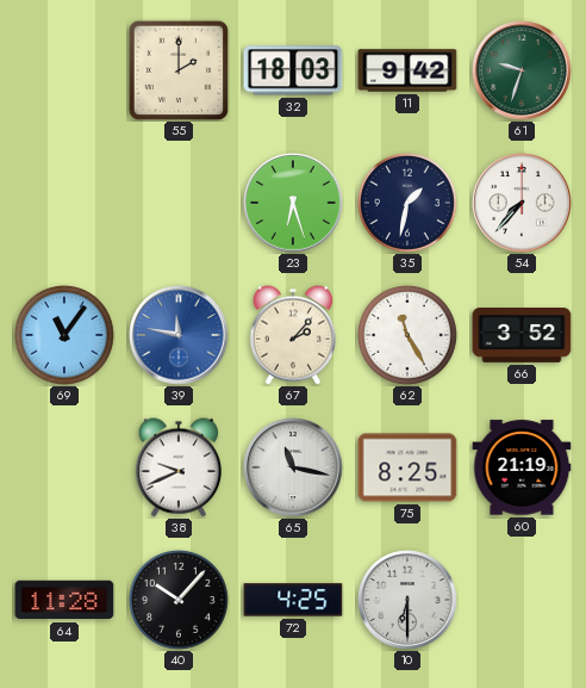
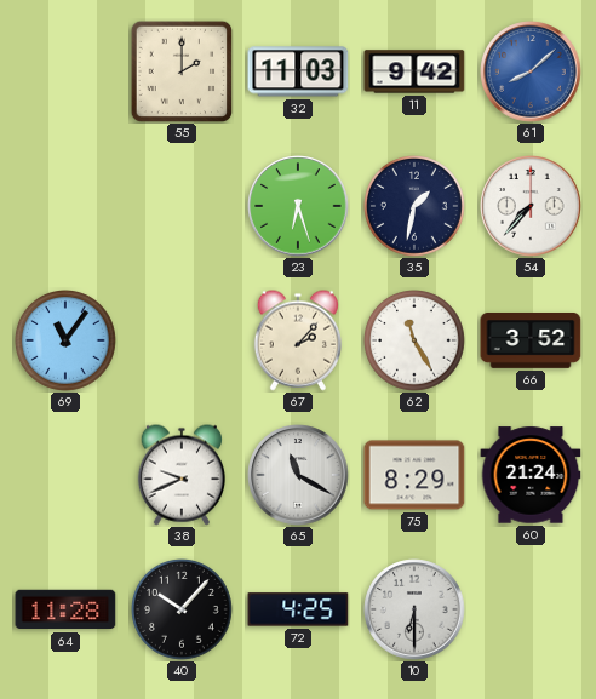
32: 18:03 -> 11:03
61: 9:33 -> 8:08
61 dial: green -> blue
39: 11:47 -> none
65: 11:17 -> 11:20
75: 8:25 -> 8:29
60: 21:19 -> 21:24
